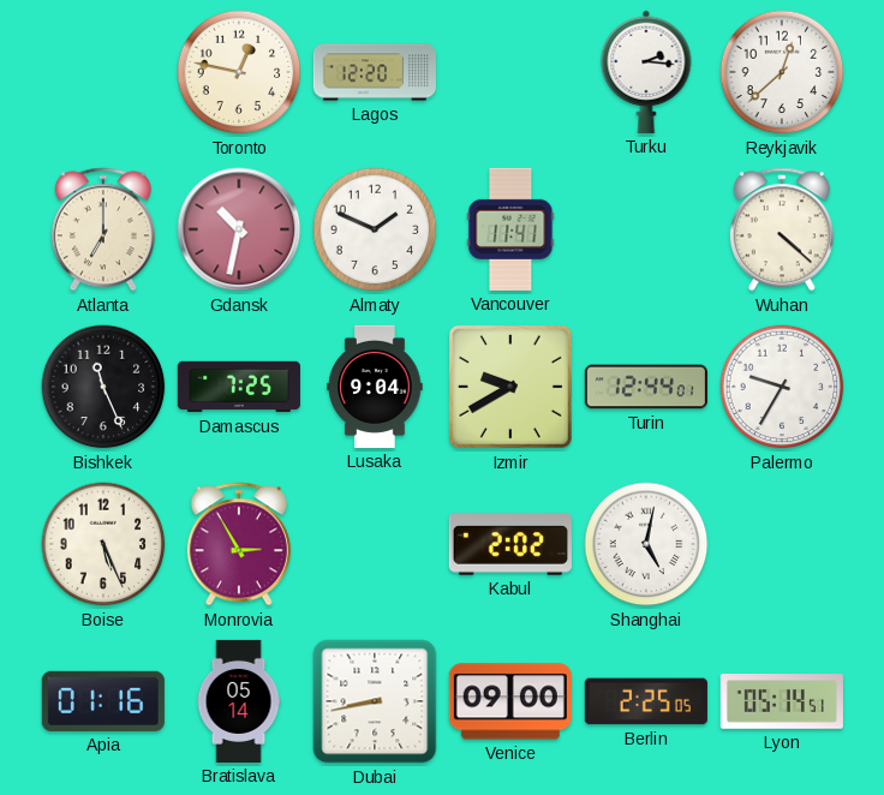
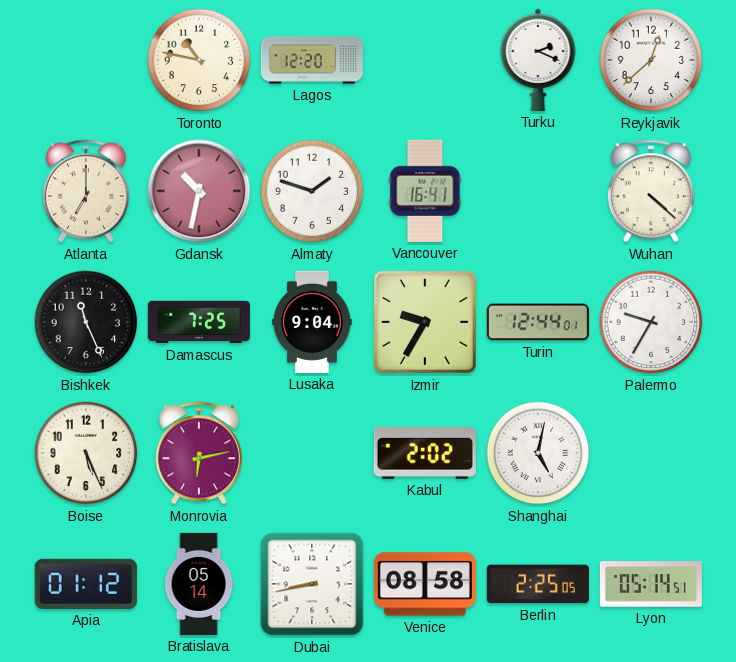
Toronto: 12:47 -> 10:47
Turku: 2:16 -> 2:19
Almaty: 1:49 -> 1:48
Vancouver: 11:41 -> 16:41
Izmir: 9:40 -> 9:35
Monrovia: 2:55 -> 6:13
Apia: 01:16 -> 01:12
Venice: 09:00 -> 08:58
